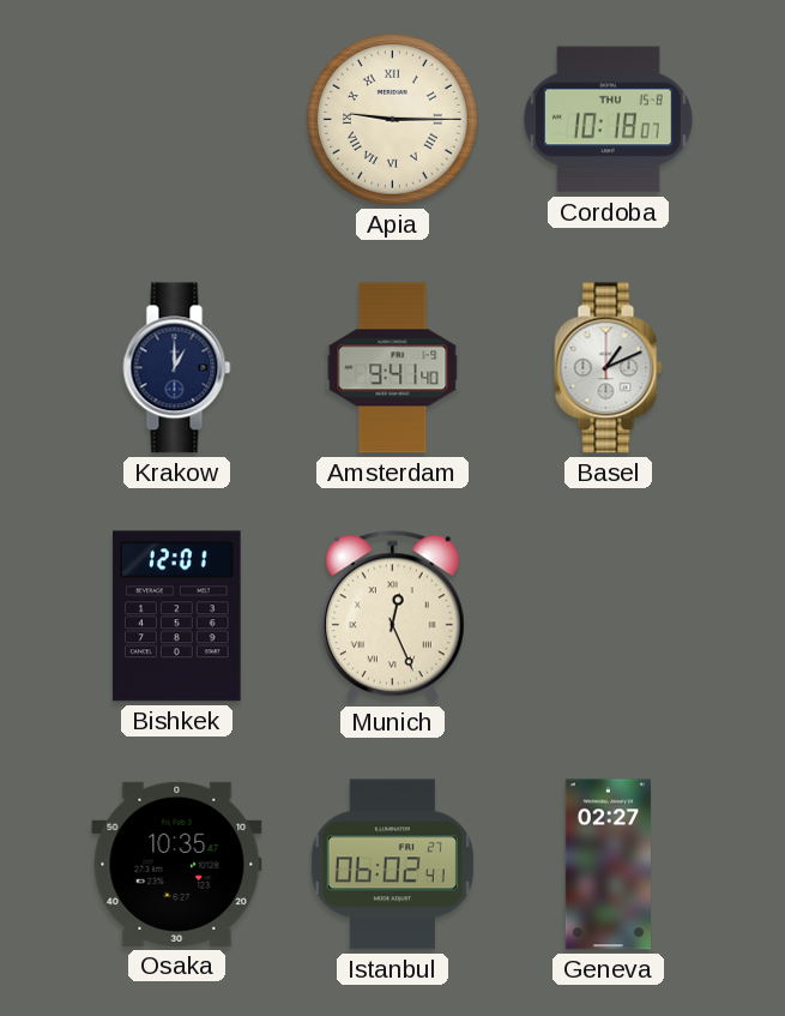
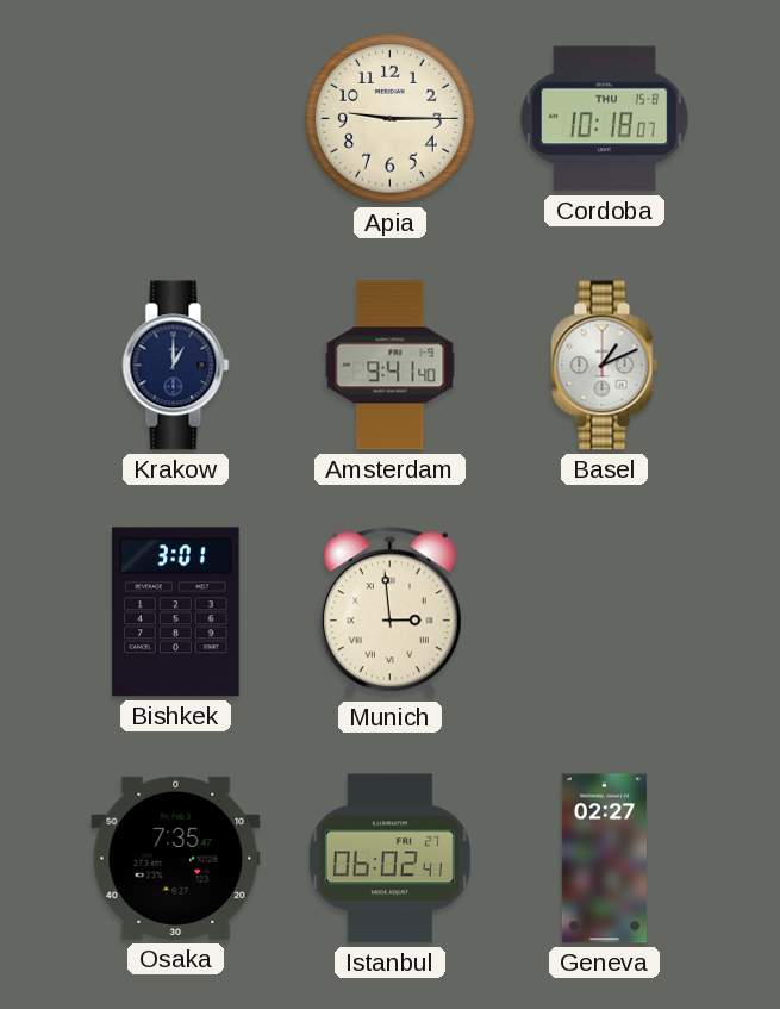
Apia numerals: Roman -> Arabic
Bishkek: 12:01 -> 3:01
Munich: 12:26 -> 2:59
Osaka: 10:35 -> 7:35
